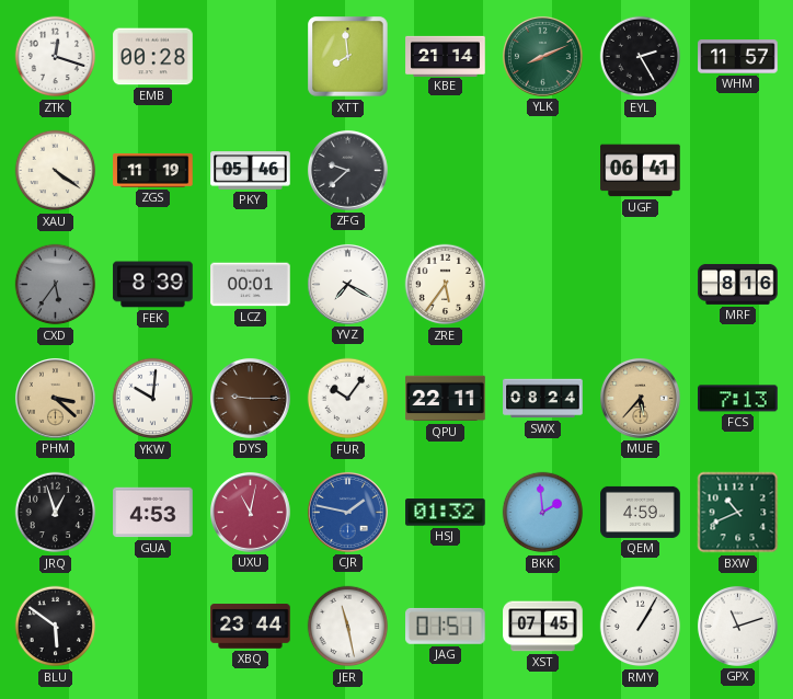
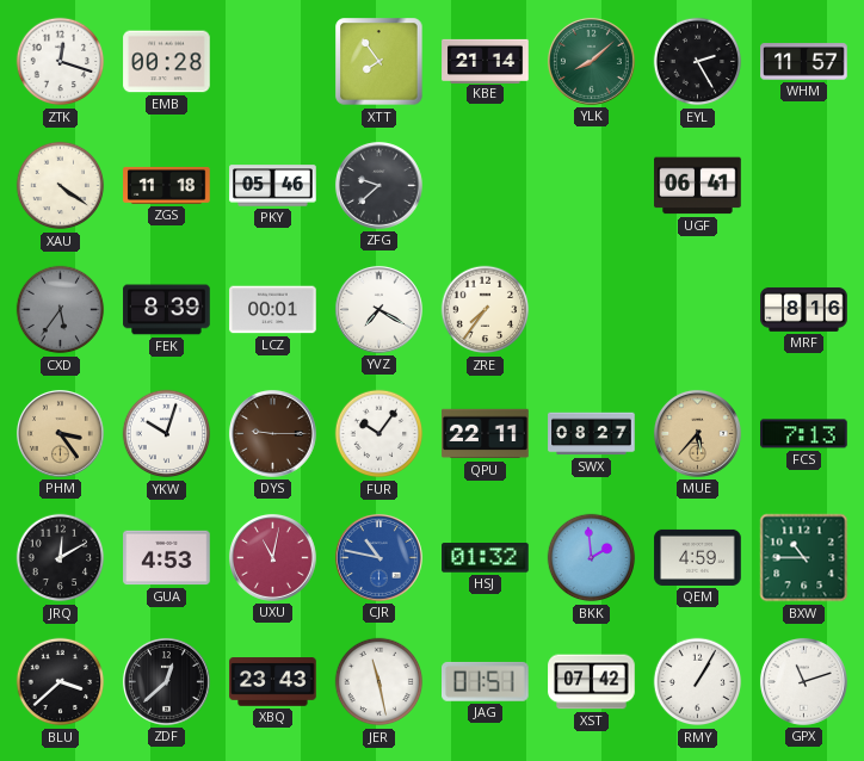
XTT: 7:59 -> 7:54
YLK: 8:11 -> 8:08
ZGS: 11:19 -> 11:18
ZRE: 5:36 -> 7:36
PHM: 3:22 -> 3:24
YKW: 10:01 -> 10:03
SWX: 08:24 -> 08:27
JRQ: 12:57 -> 12:10
CJR: 1:47 -> 10:47
BXW: 10:41 -> 10:45
BLU: 5:51 -> 3:38
ZDF: none -> 12:38
XBQ: 23:44 -> 23:43
XST: 07:45 -> 07:42
